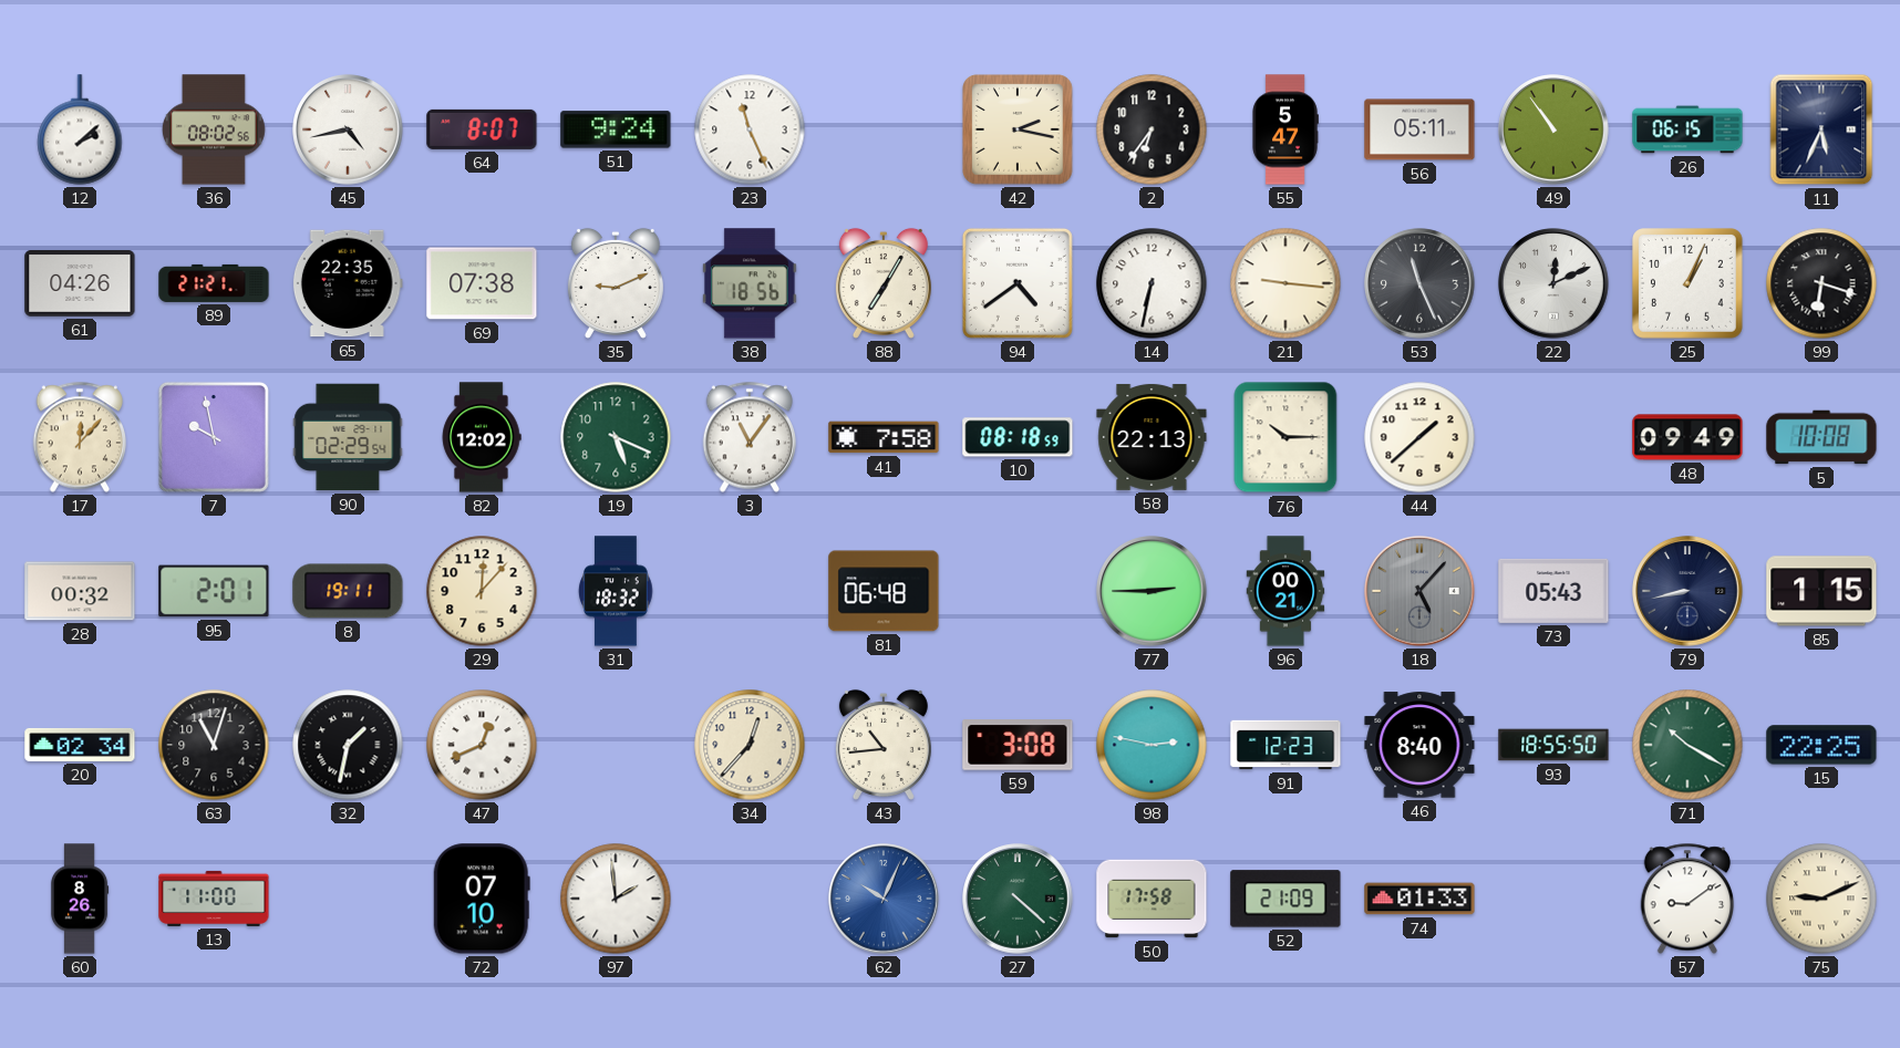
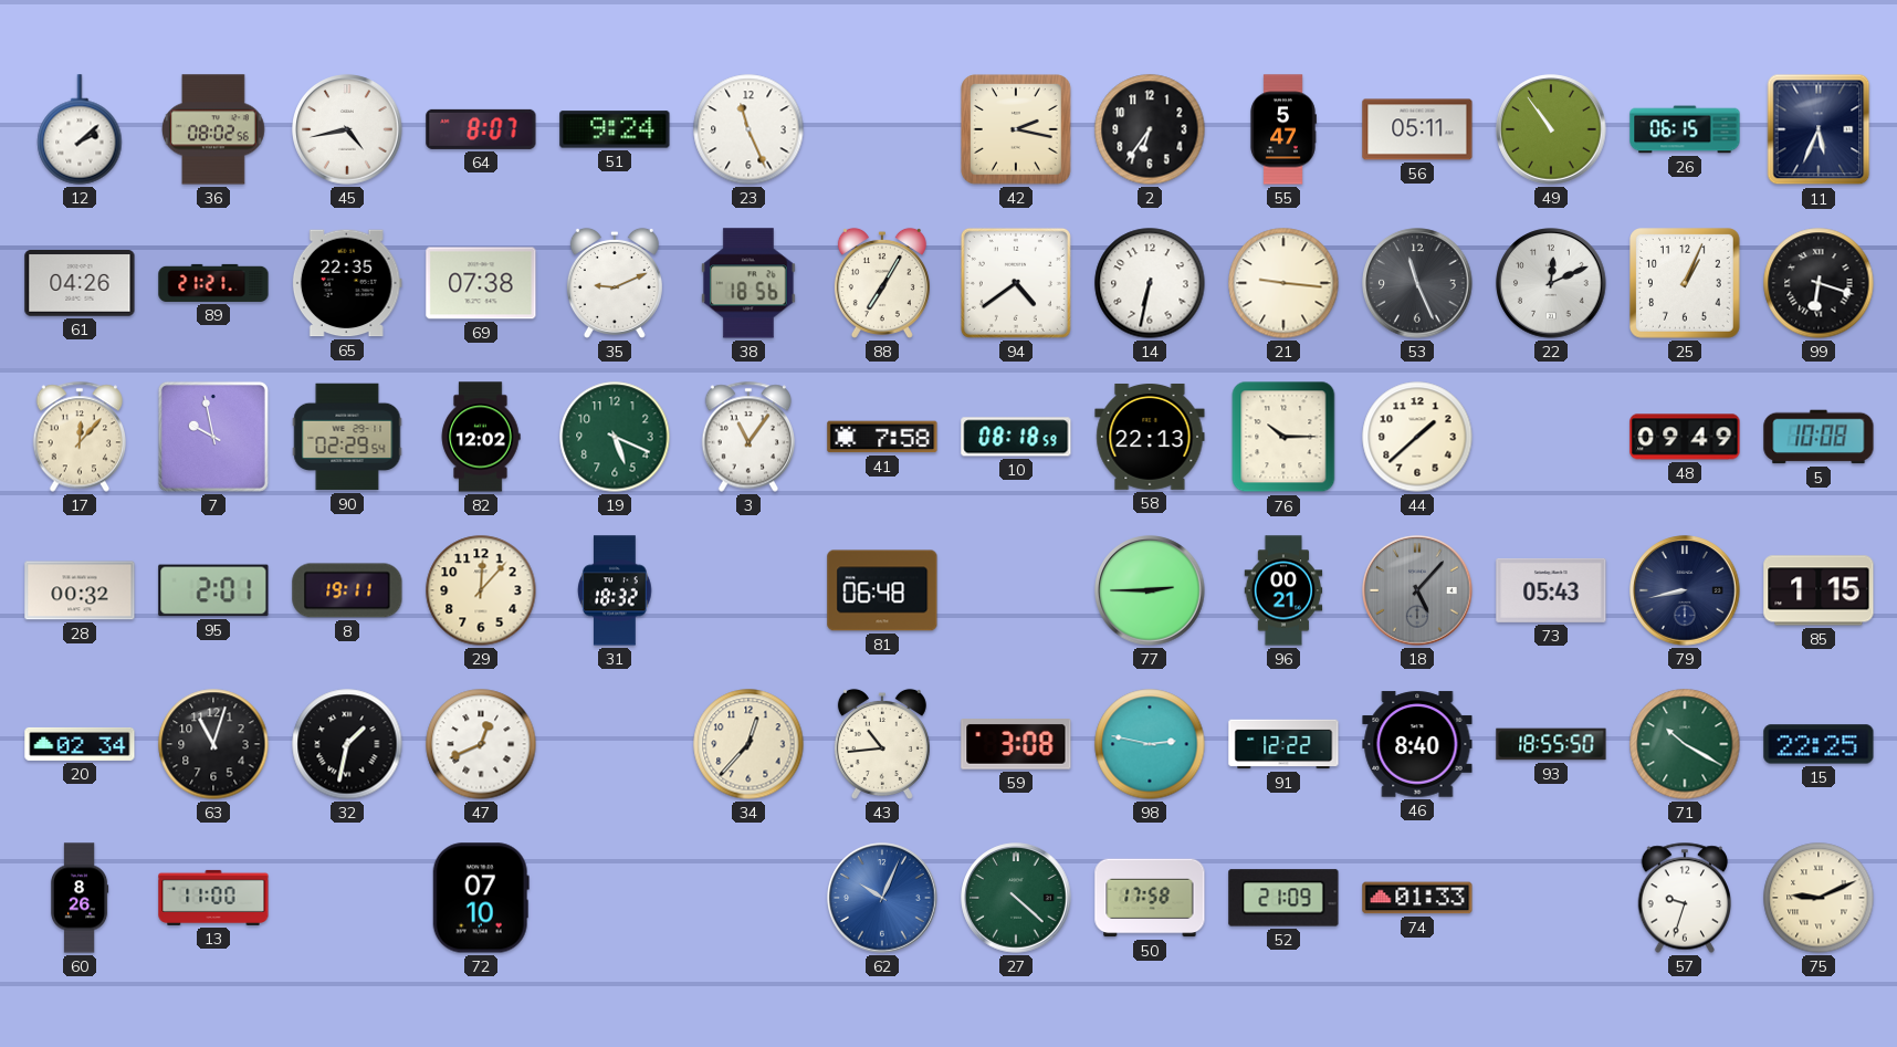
91: 12:23 -> 12:22
97: 1:59 -> none
57: 9:09 -> 9:33
